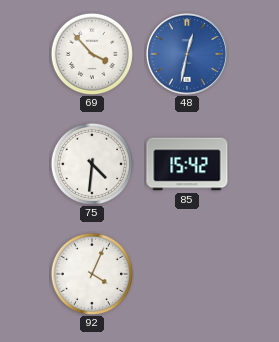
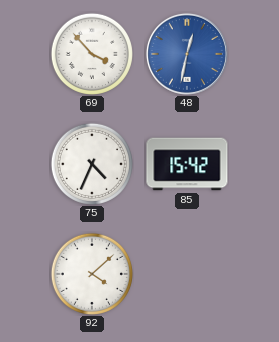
75: 4:31 -> 4:34
92: 4:04 -> 4:08
